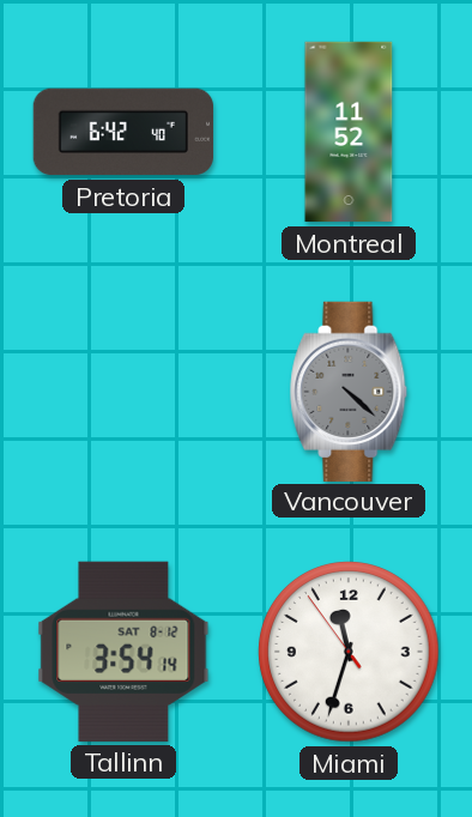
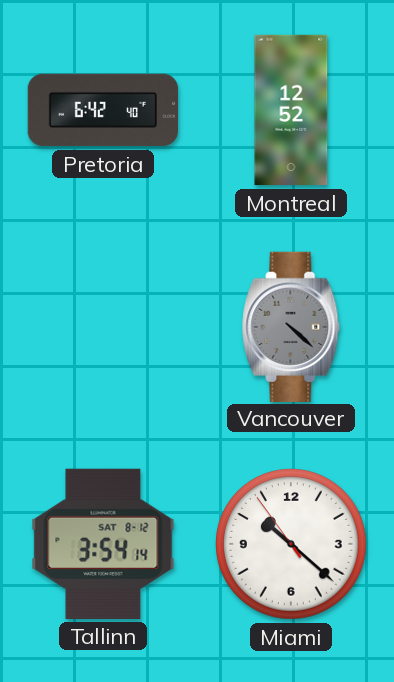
Montreal: 11:52 -> 12:52
Miami: 11:32 -> 10:21
